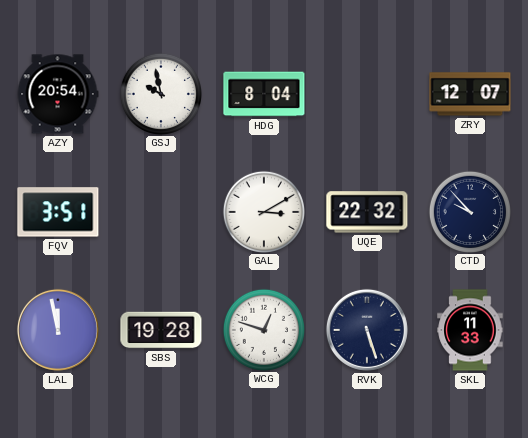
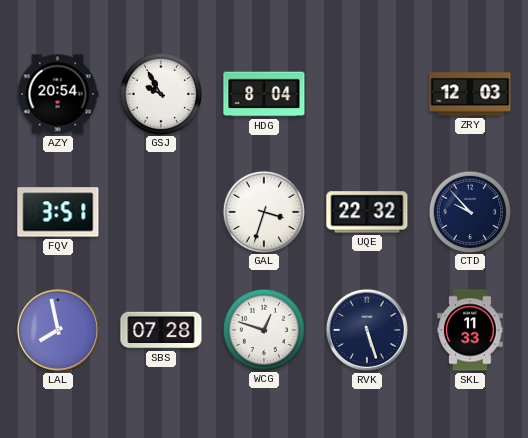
GSJ: 9:58 -> 9:55
ZRY: 12:07 -> 12:03
GAL: 3:10 -> 3:33
LAL: 11:58 -> 7:58
SBS: 19:28 -> 07:28
